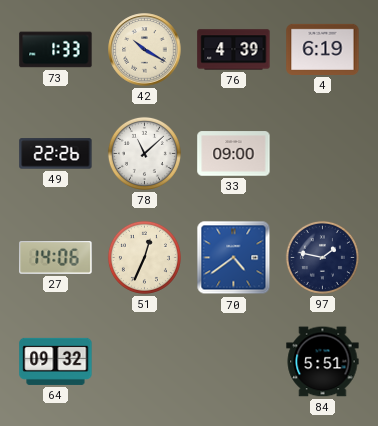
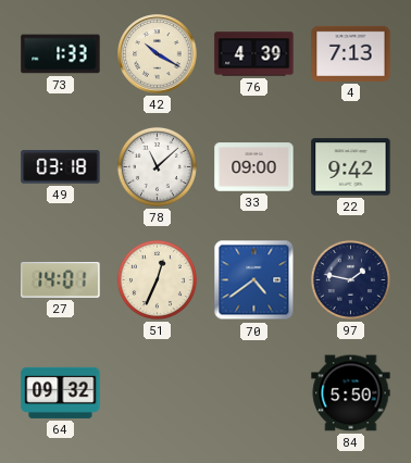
4: 6:19 -> 7:13
49: 22:26 -> 03:18
22: none -> 9:42
27: 14:06 -> 14:01
84: 5:51 -> 5:50
